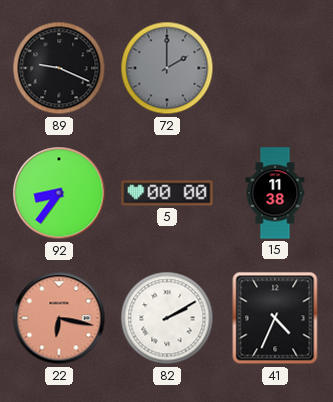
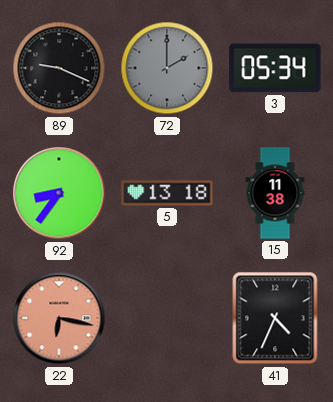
3: none -> 05:34
5: 00:00 -> 13:18
82: 2:10 -> none
